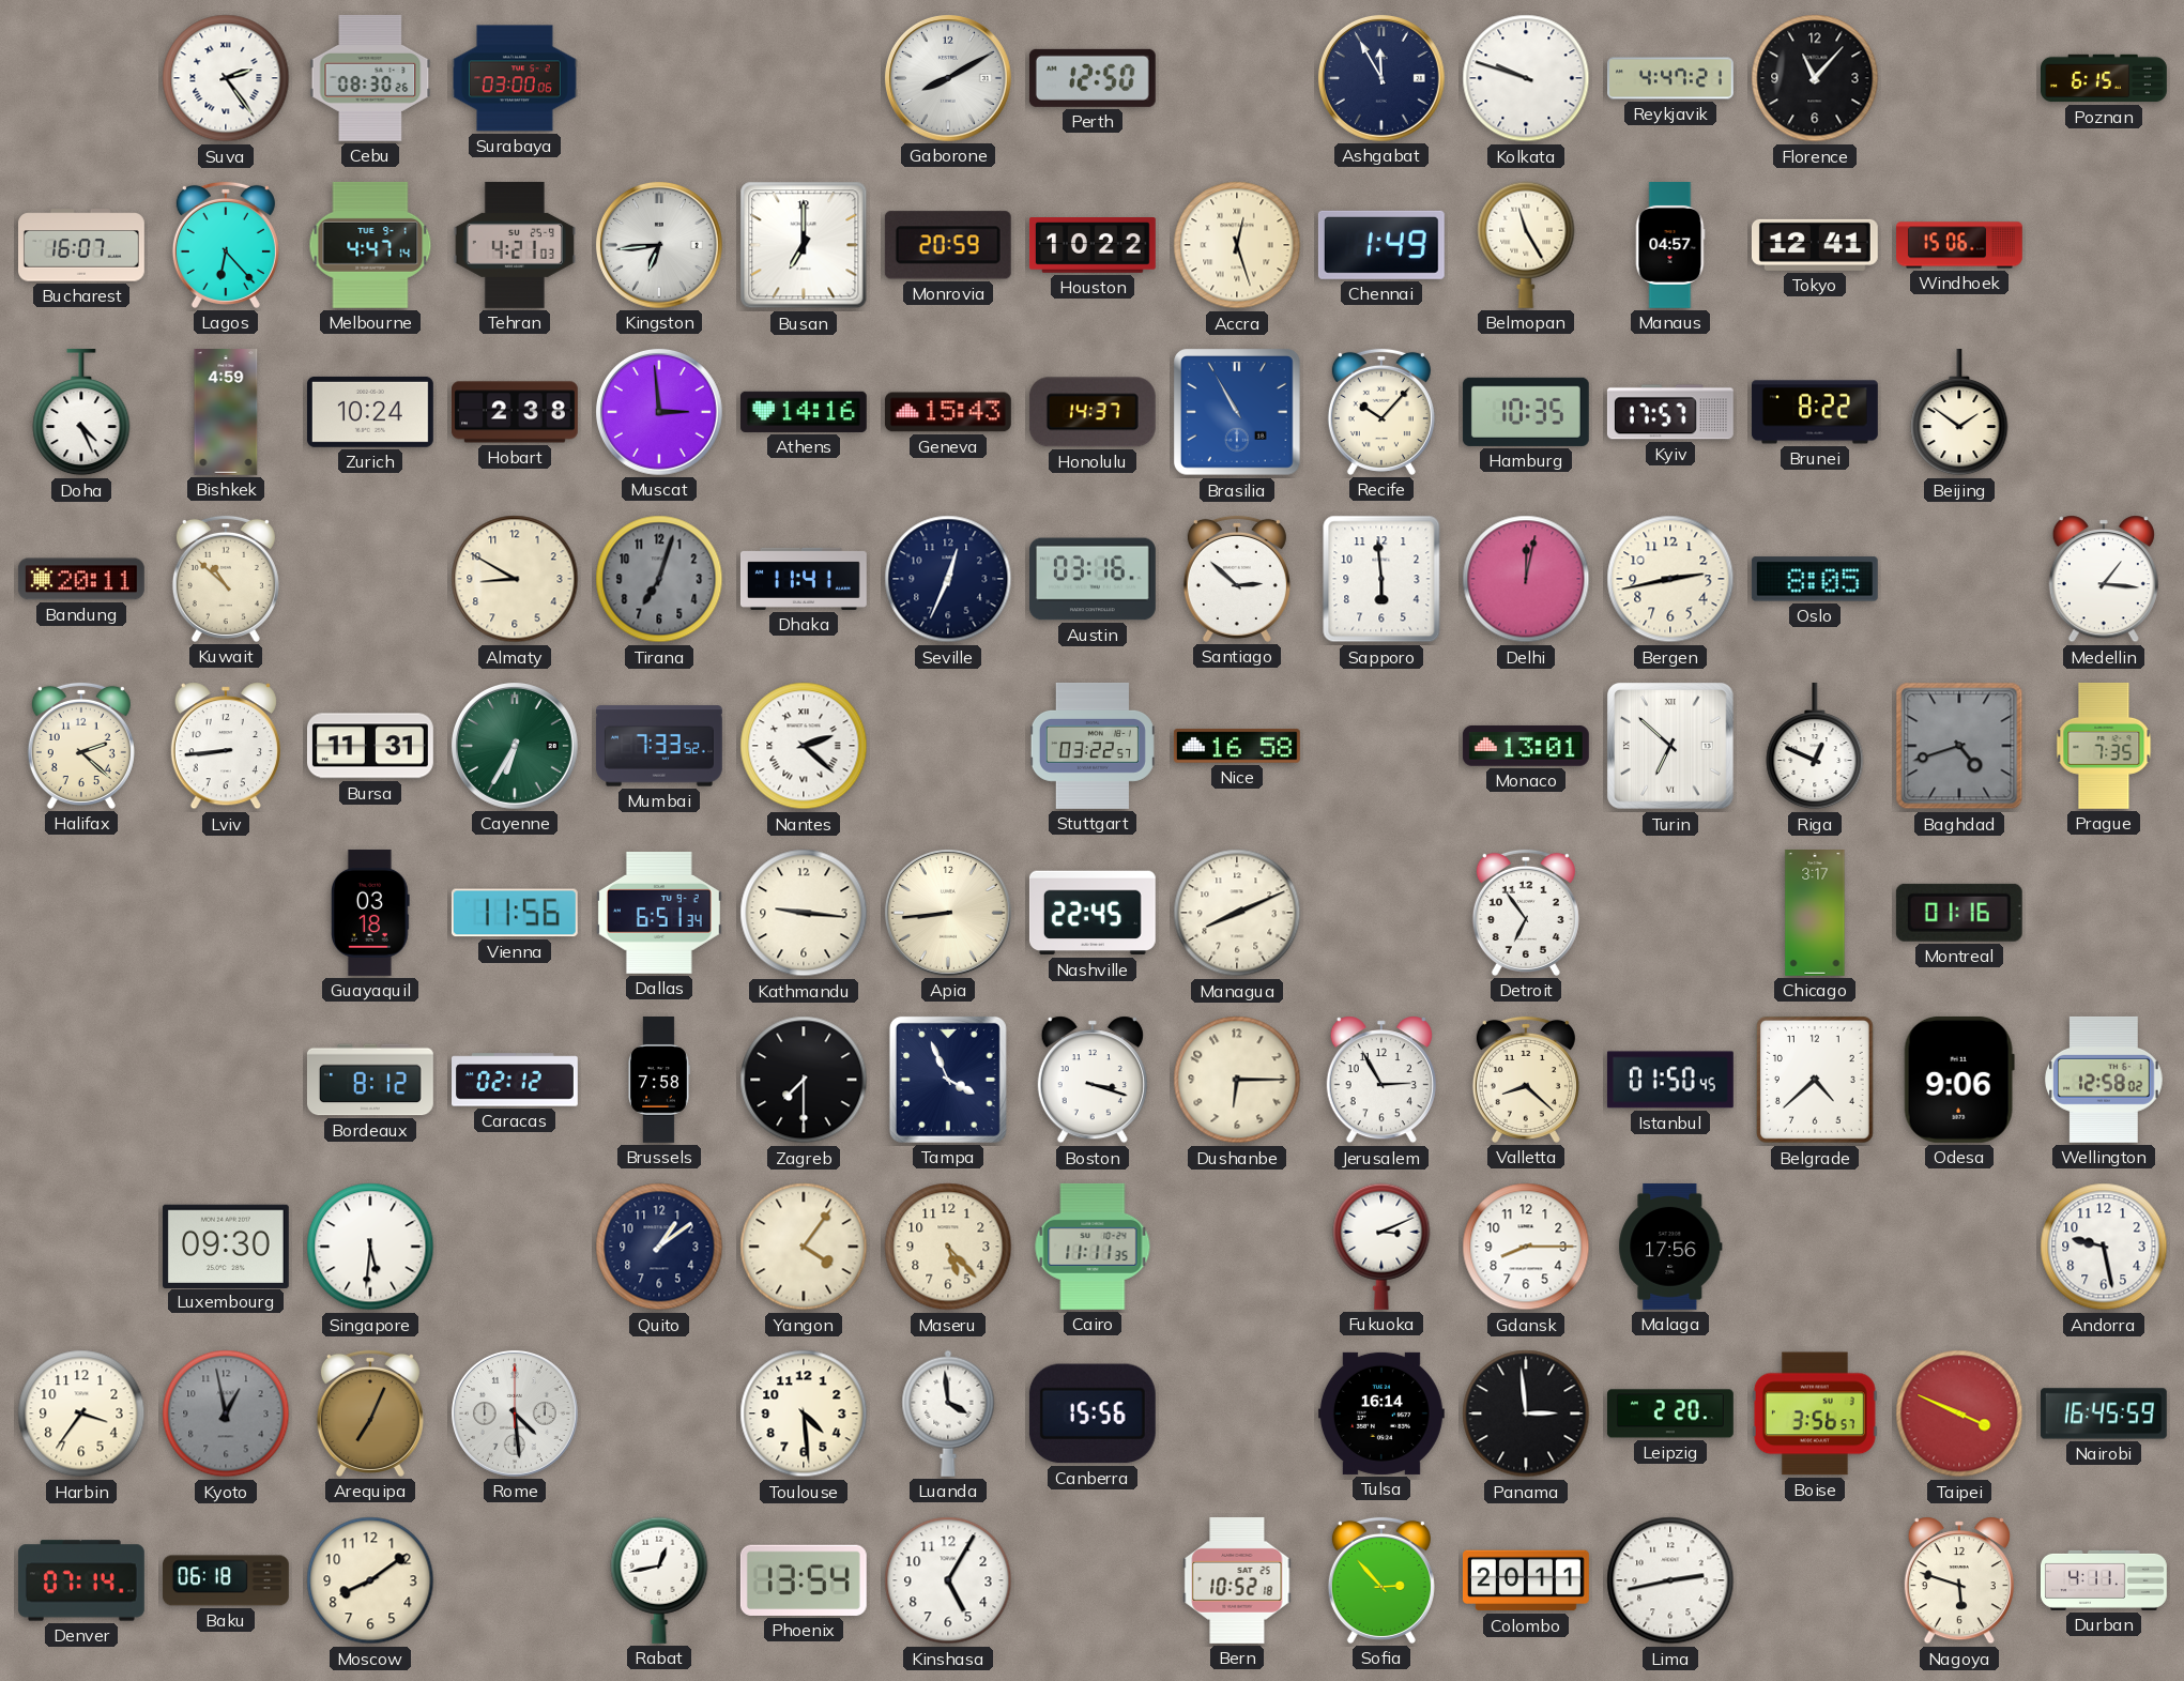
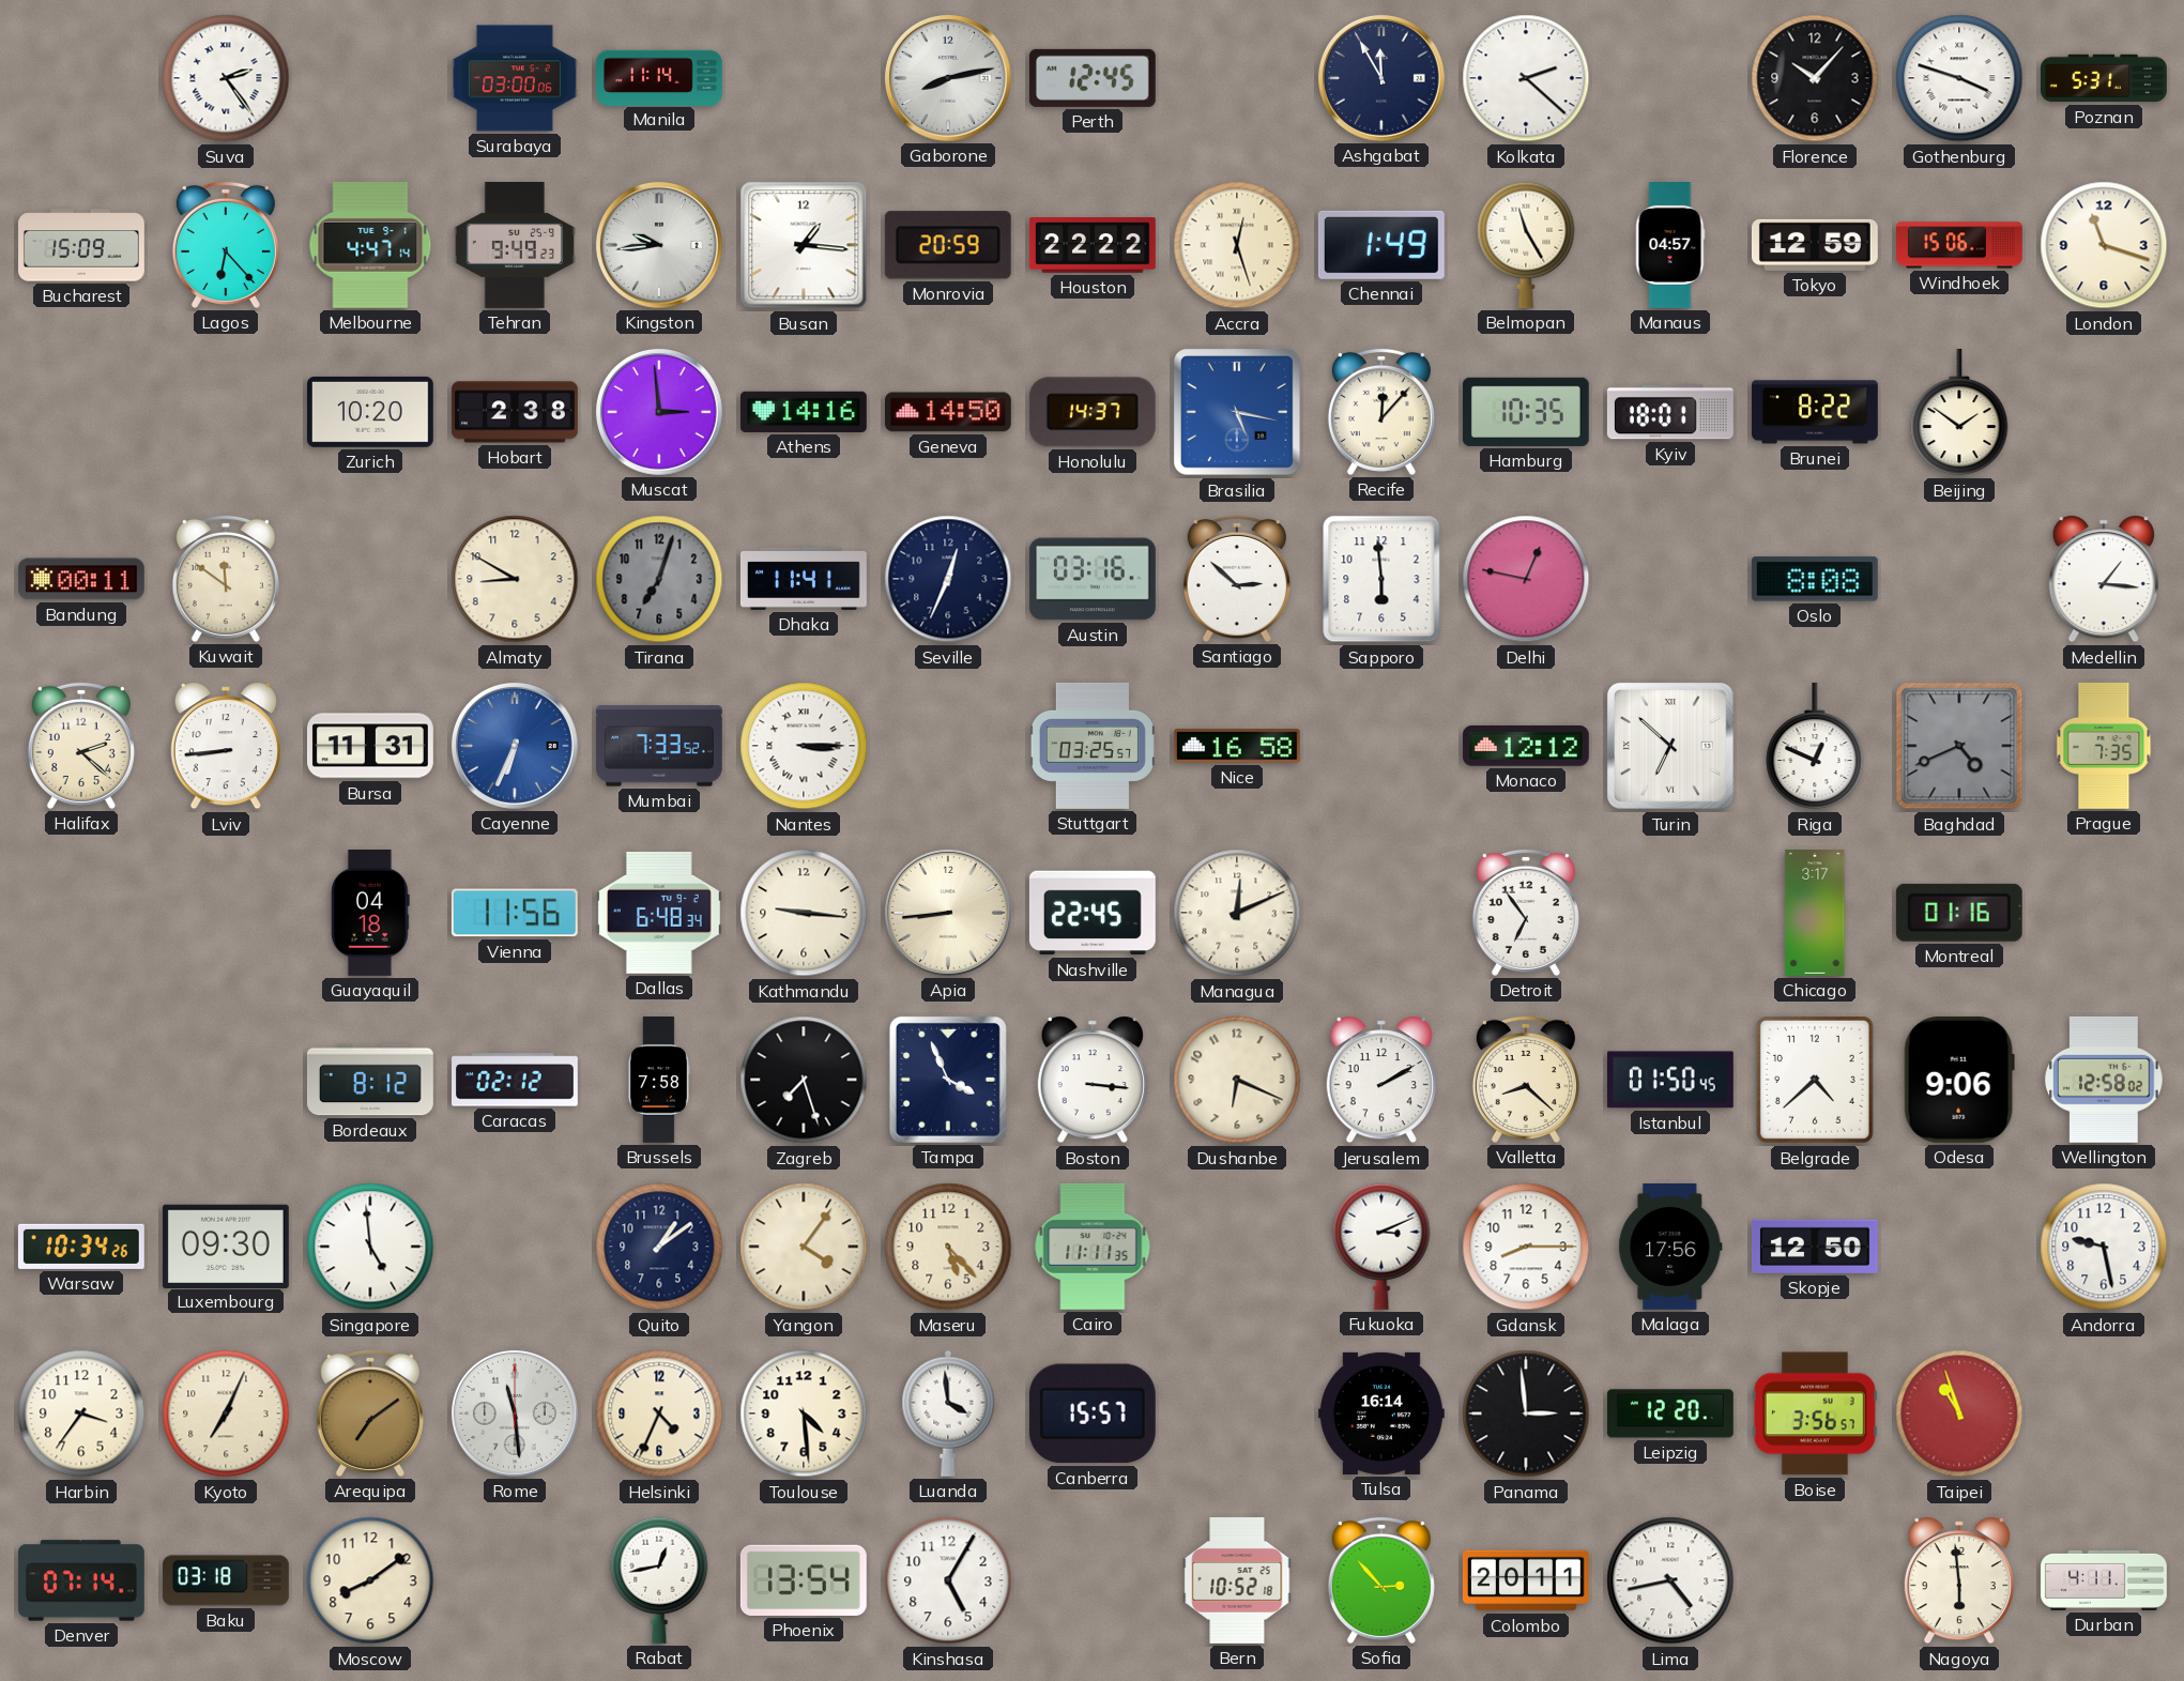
Cebu: 08:30 -> none
Manila: none -> 11:14
Gaborone: 8:10 -> 8:13
Perth: 12:50 -> 12:45
Kolkata: 9:48 -> 2:22
Reykjavik: 4:47 -> none
Florence: 11:07 -> 10:07
Gothenburg: none -> 3:48
Poznan: 6:15 -> 5:31
Bucharest: 16:07 -> 15:09
Tehran: 4:21 -> 9:49
Kingston: 6:44 -> 9:44
Busan: 7:00 -> 1:16
Houston: 10:22 -> 22:22
Tokyo: 12:41 -> 12:59
London: none -> 11:18
Doha: 4:26 -> none
Bishkek: 4:59 -> none
Zurich: 10:24 -> 10:20
Geneva: 15:43 -> 14:50
Brasilia: 10:55 -> 5:17
Recife: 10:07 -> 12:07
Kyiv: 17:57 -> 18:01
Bandung: 20:11 -> 00:11
Kuwait: 10:52 -> 11:51
Delhi: 12:02 -> 12:47
Bergen: 2:43 -> none
Oslo: 8:05 -> 8:08
Cayenne: 6:35 -> 6:34
Cayenne dial: green -> blue
Nantes: 2:22 -> 3:15
Stuttgart: 03:22 -> 03:25
Monaco: 13:01 -> 12:12
Baghdad: 4:42 -> 4:41
Guayaquil: 03:18 -> 04:18
Dallas: 6:51 -> 6:48
Managua: 8:11 -> 12:11
Zagreb: 7:30 -> 7:27
Boston: 3:18 -> 3:16
Dushanbe: 6:15 -> 6:19
Jerusalem: 2:55 -> 2:10
Warsaw: none -> 10:34
Singapore: 5:31 -> 4:59
Skopje: none -> 12:50
Kyoto: 12:58 -> 7:04
Kyoto dial: grey -> cream
Arequipa: 7:04 -> 7:09
Rome: 4:29 -> 11:29
Helsinki: none -> 4:34
Canberra: 15:56 -> 15:57
Leipzig: 2:20 -> 12:20
Taipei: 3:49 -> 10:57
Nairobi: 16:45 -> none
Baku: 06:18 -> 03:18
Lima: 2:43 -> 4:43
Nagoya: 5:48 -> 5:59
